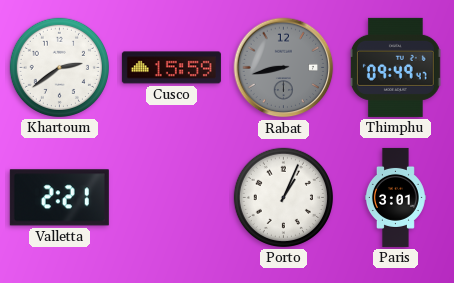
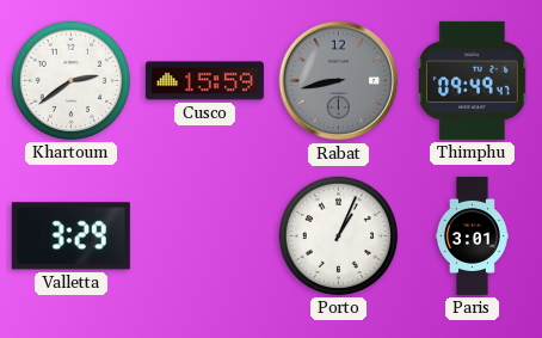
Valletta: 2:21 -> 3:29
